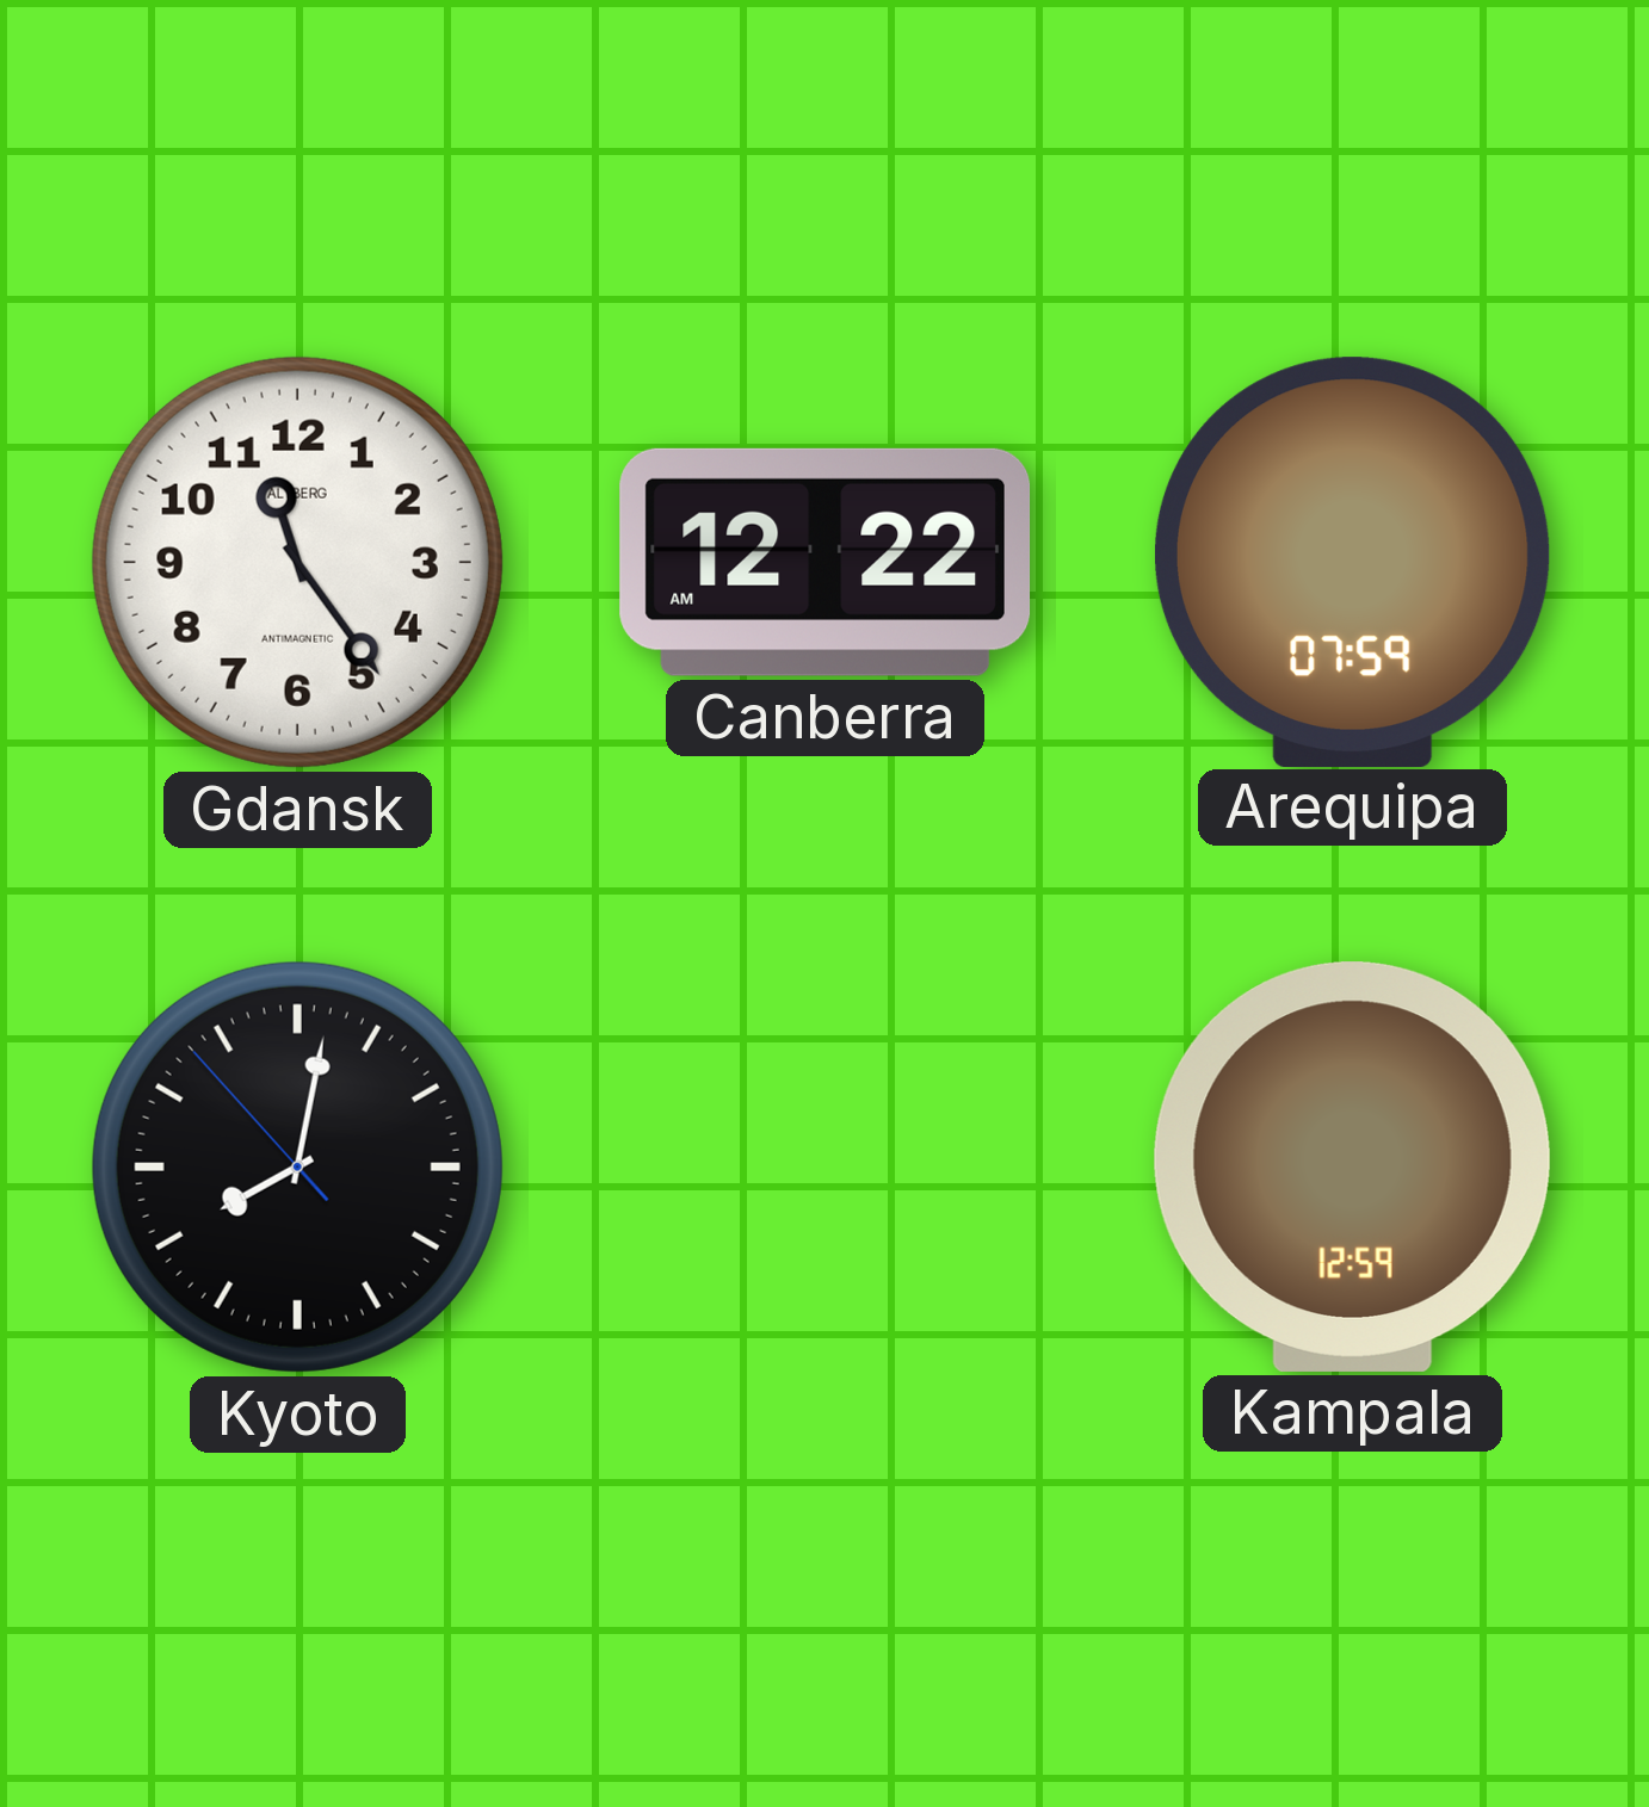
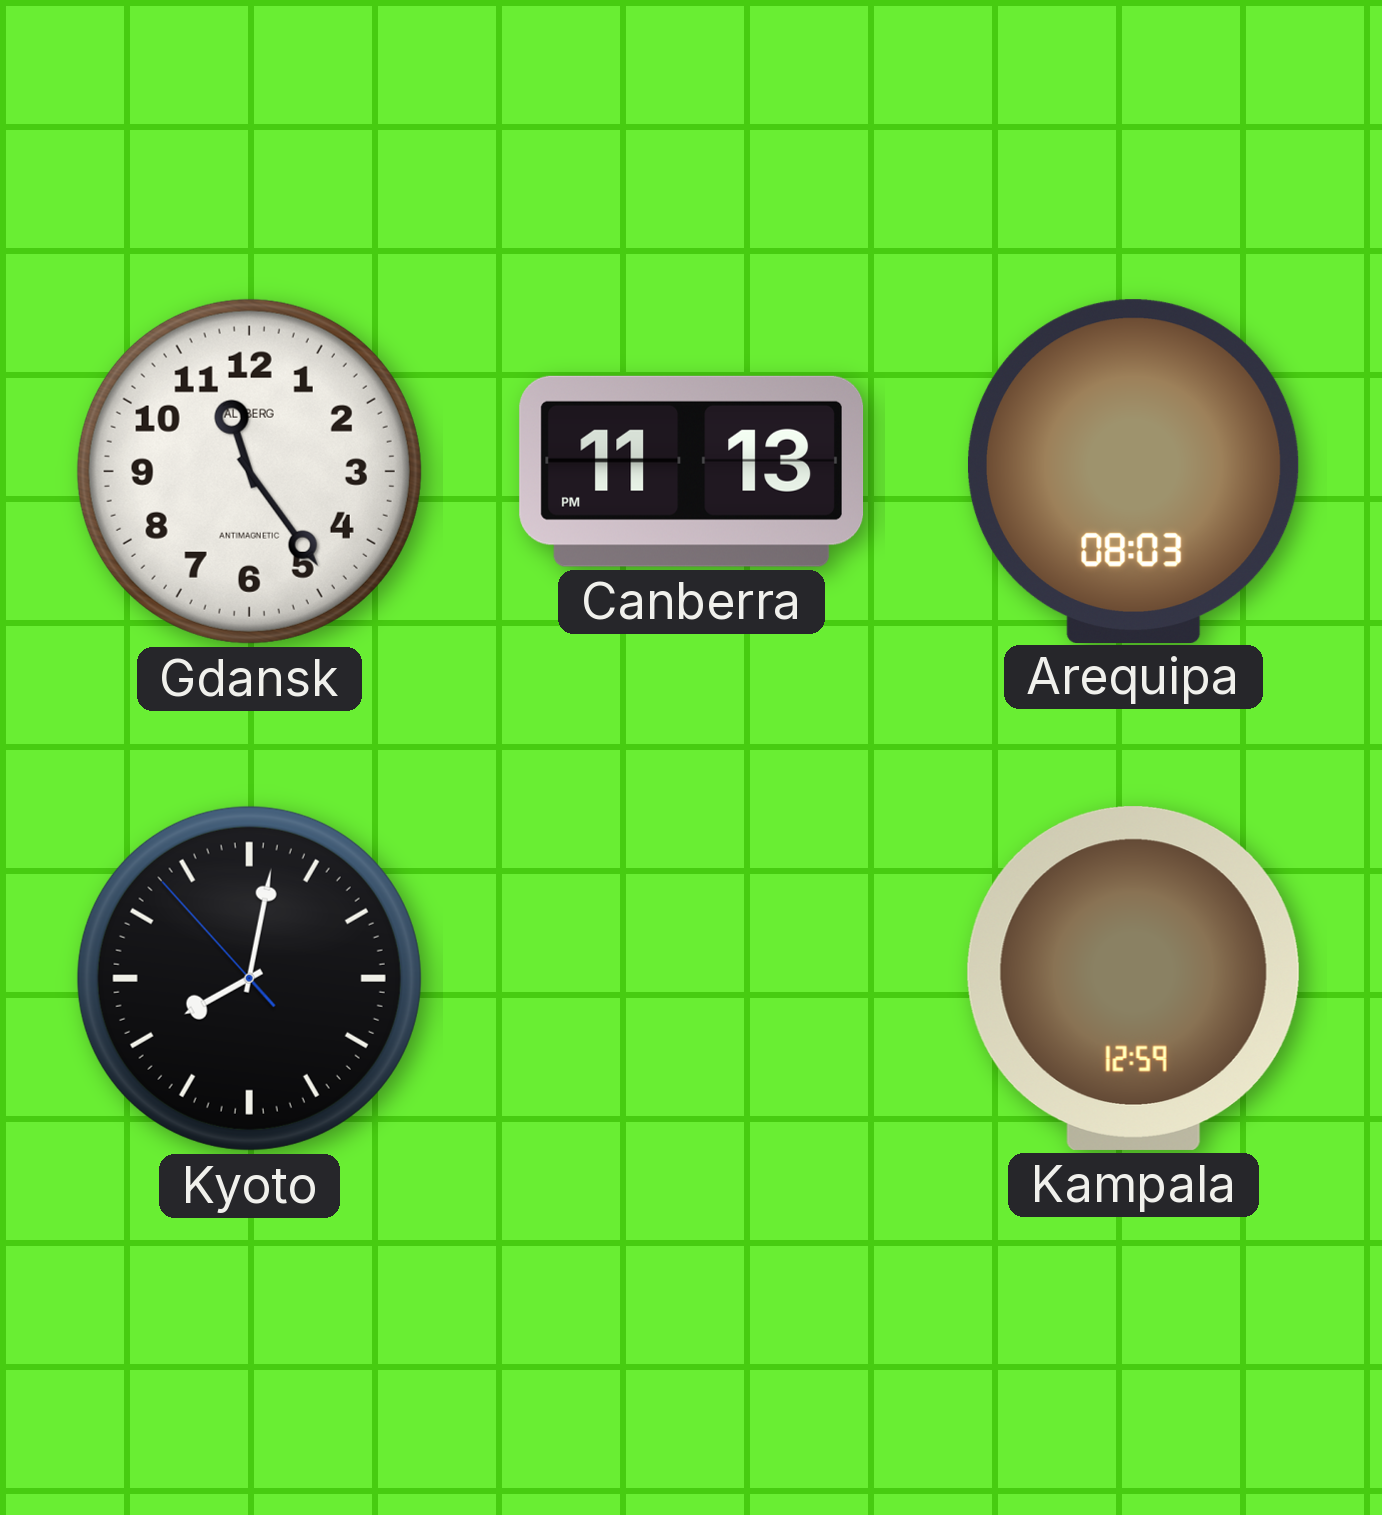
Canberra: 12:22 -> 11:13
Arequipa: 07:59 -> 08:03
